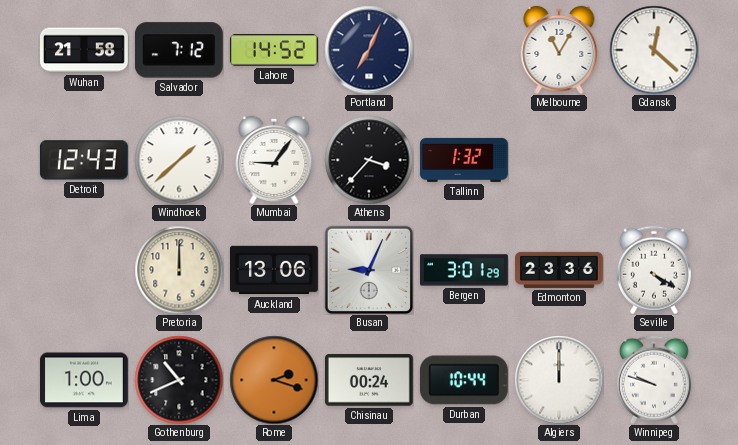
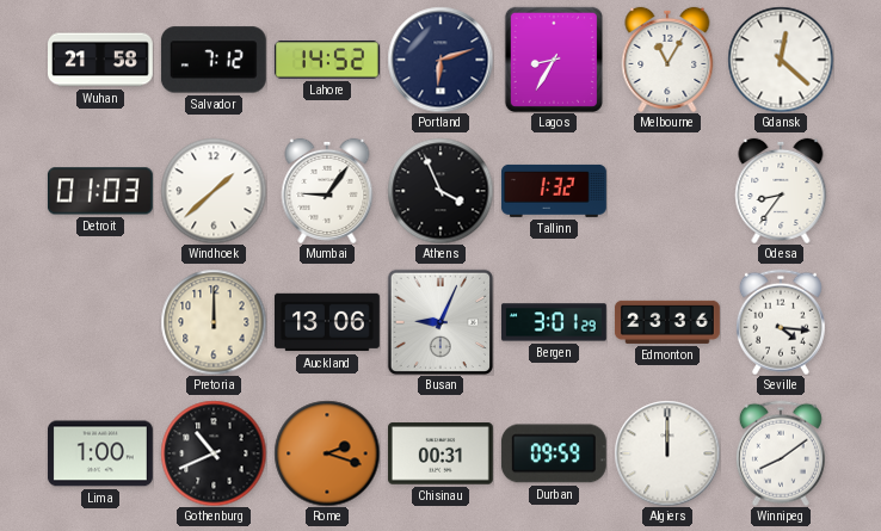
Portland: 7:04 -> 6:12
Lagos: none -> 8:35
Detroit: 12:43 -> 01:03
Athens: 3:37 -> 3:56
Odesa: none -> 8:36
Seville: 4:20 -> 4:16
Chisinau: 00:24 -> 00:31
Durban: 10:44 -> 09:59
Winnipeg: 9:48 -> 8:09
